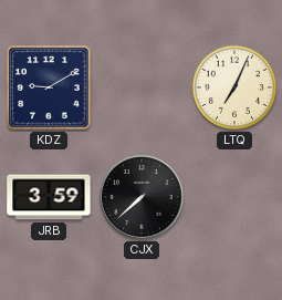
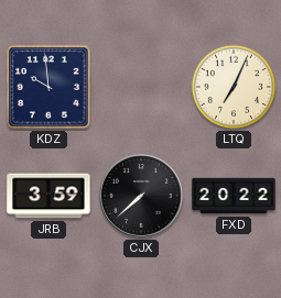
KDZ: 9:10 -> 9:59
FXD: none -> 20:22
